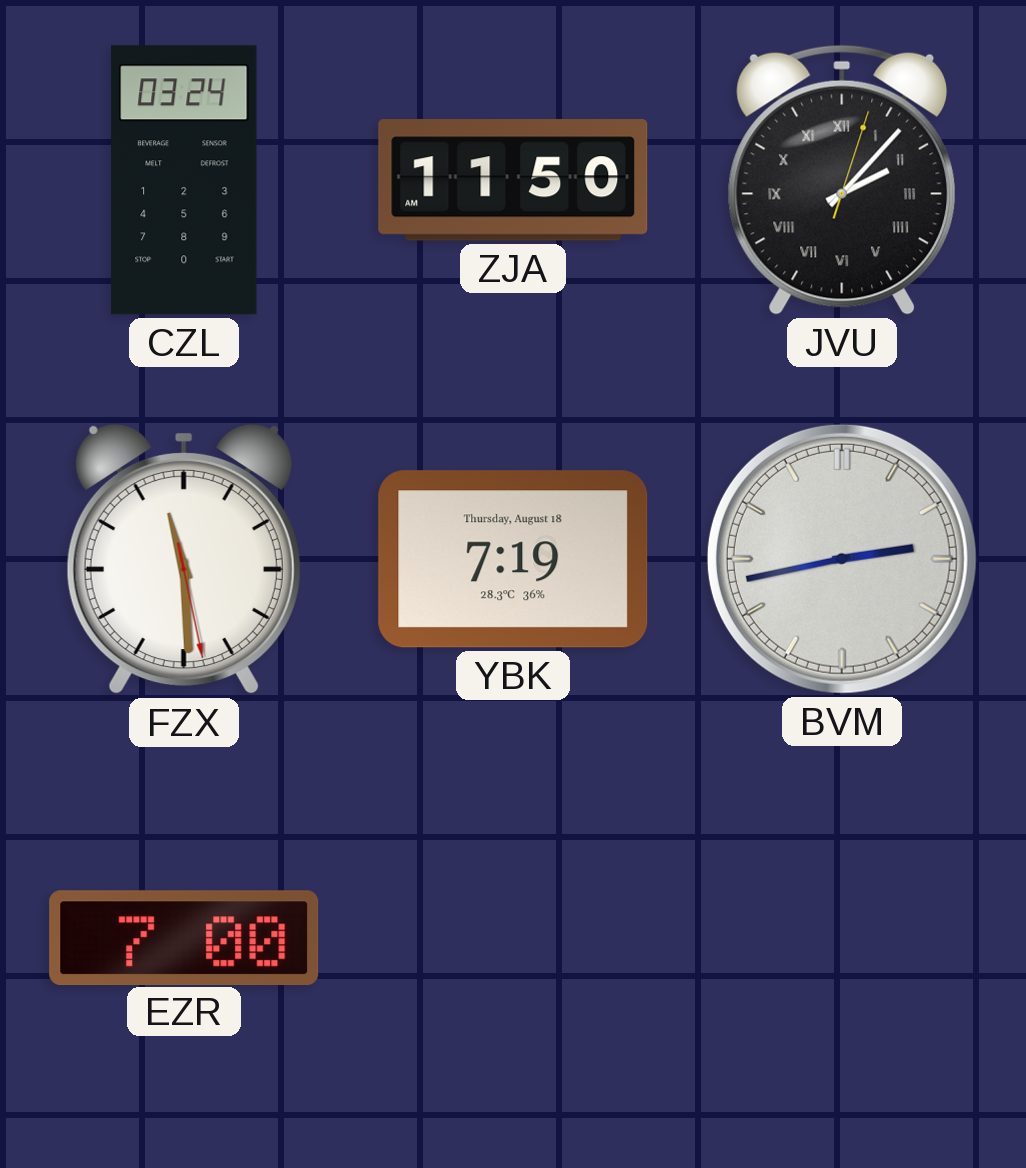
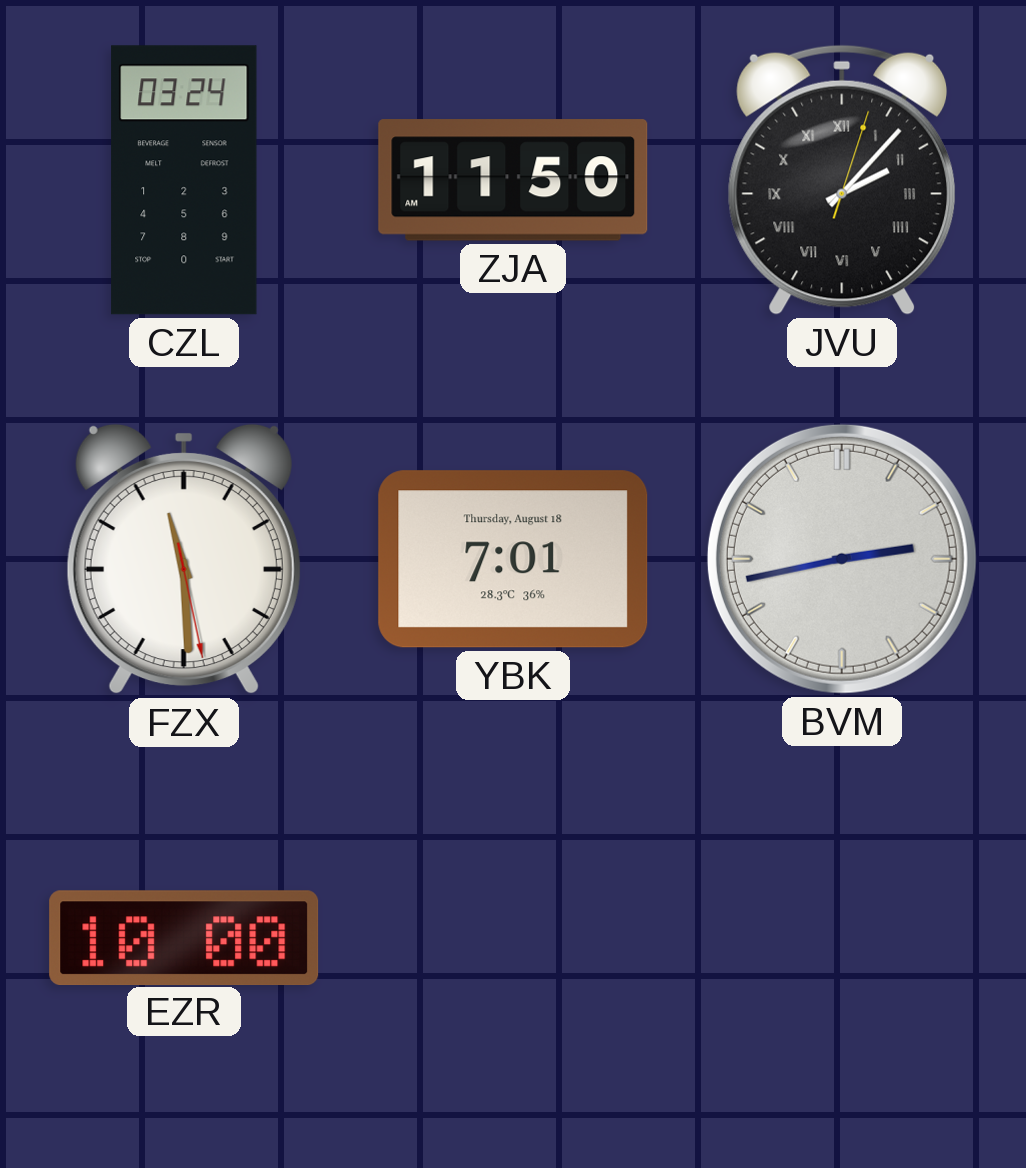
YBK: 7:19 -> 7:01
EZR: 7:00 -> 10:00
